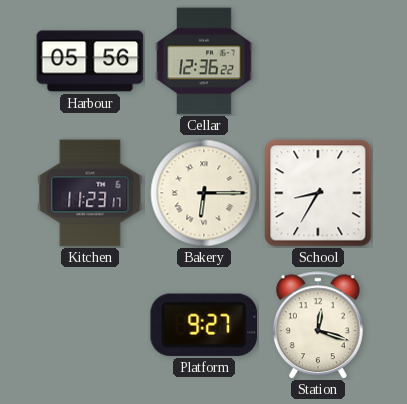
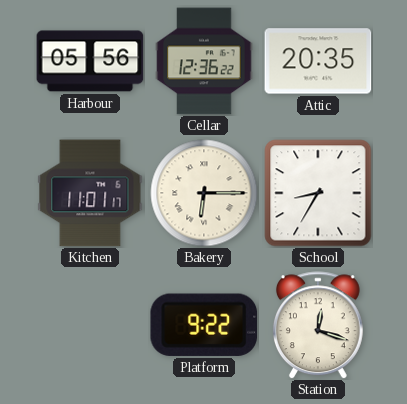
Attic: none -> 20:35
Kitchen: 11:23 -> 11:01
Platform: 9:27 -> 9:22
